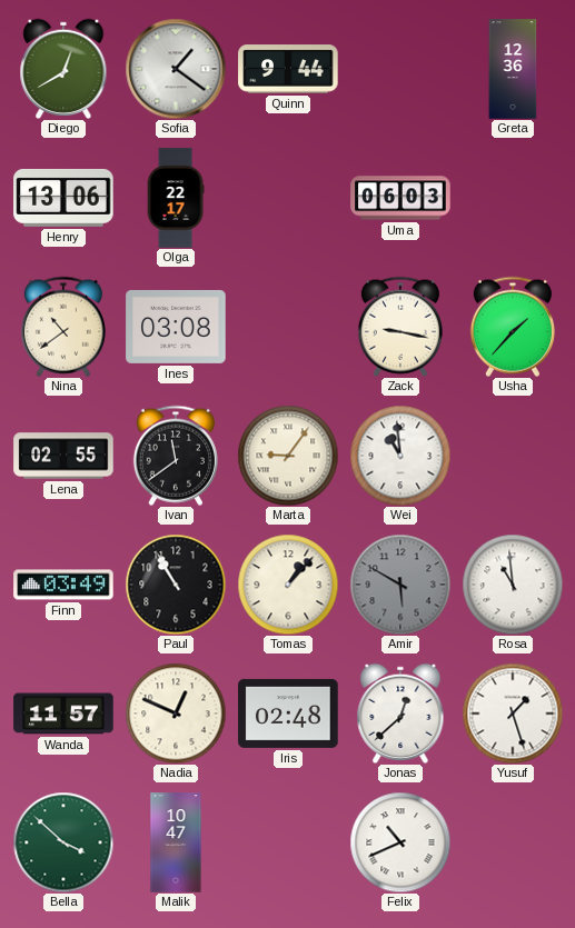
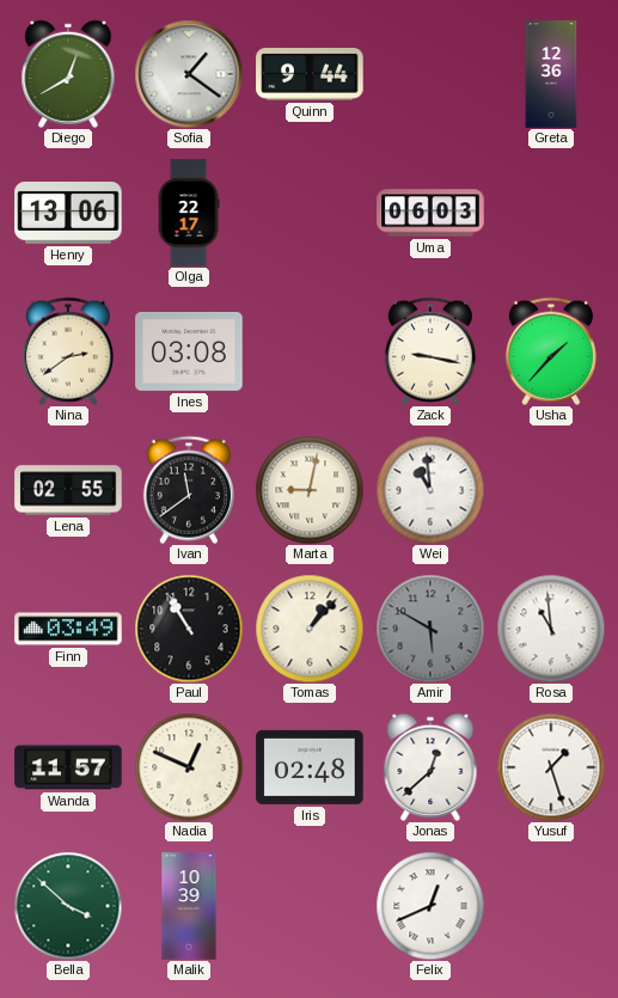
Nina: 10:39 -> 2:39
Marta: 9:06 -> 9:02
Malik: 10:47 -> 10:39
Felix: 10:41 -> 12:41
